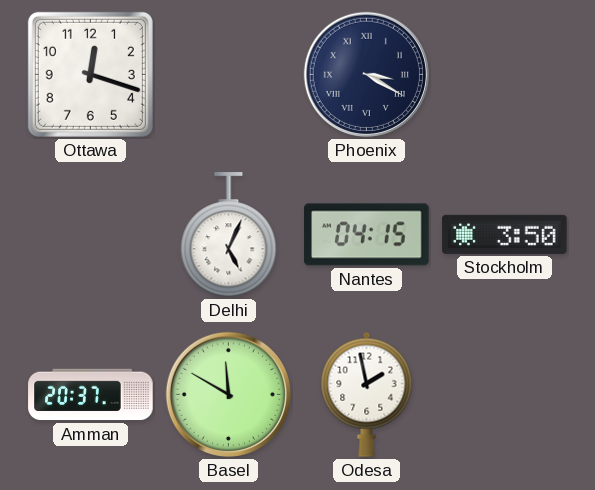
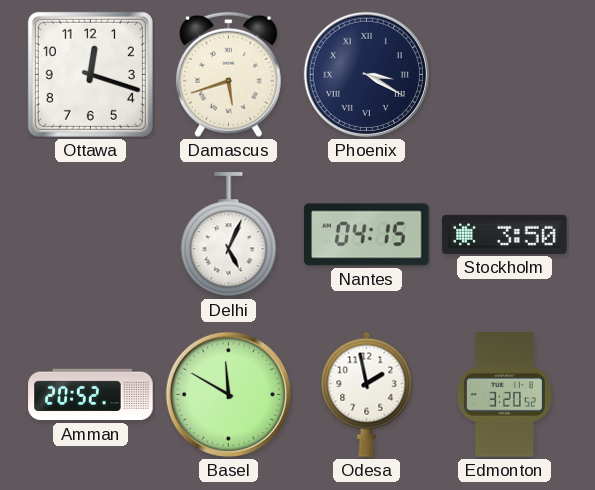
Damascus: none -> 5:42
Amman: 20:37 -> 20:52
Edmonton: none -> 3:20
